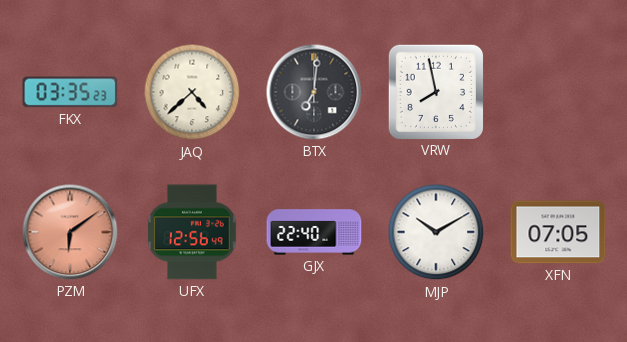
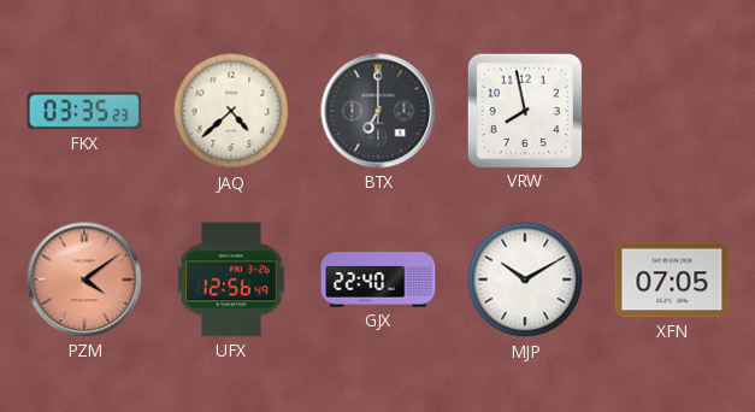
BTX: 7:01 -> 7:00
PZM: 6:09 -> 4:09
